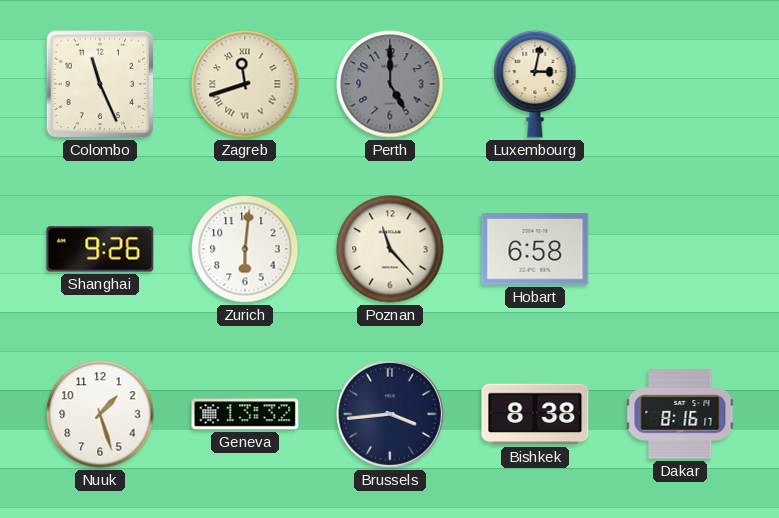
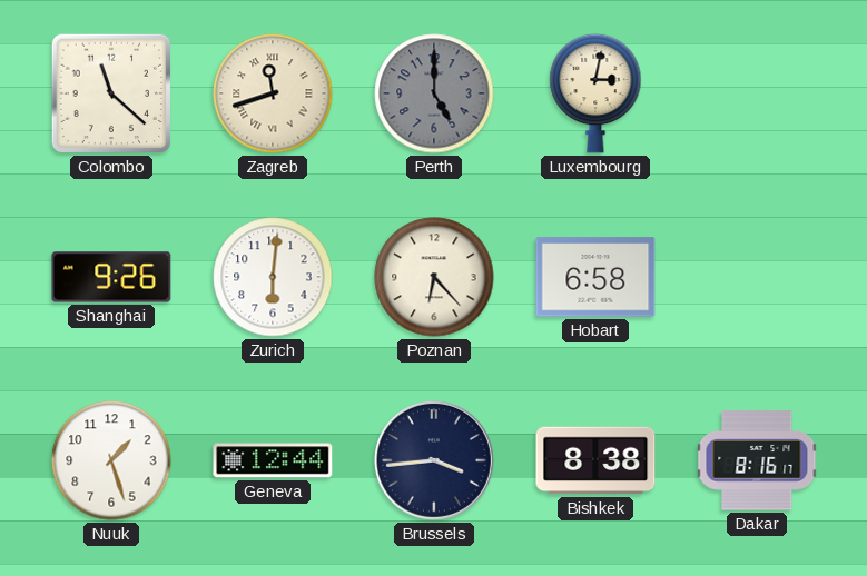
Colombo: 11:26 -> 11:22
Poznan: 11:23 -> 6:23
Geneva: 13:32 -> 12:44
